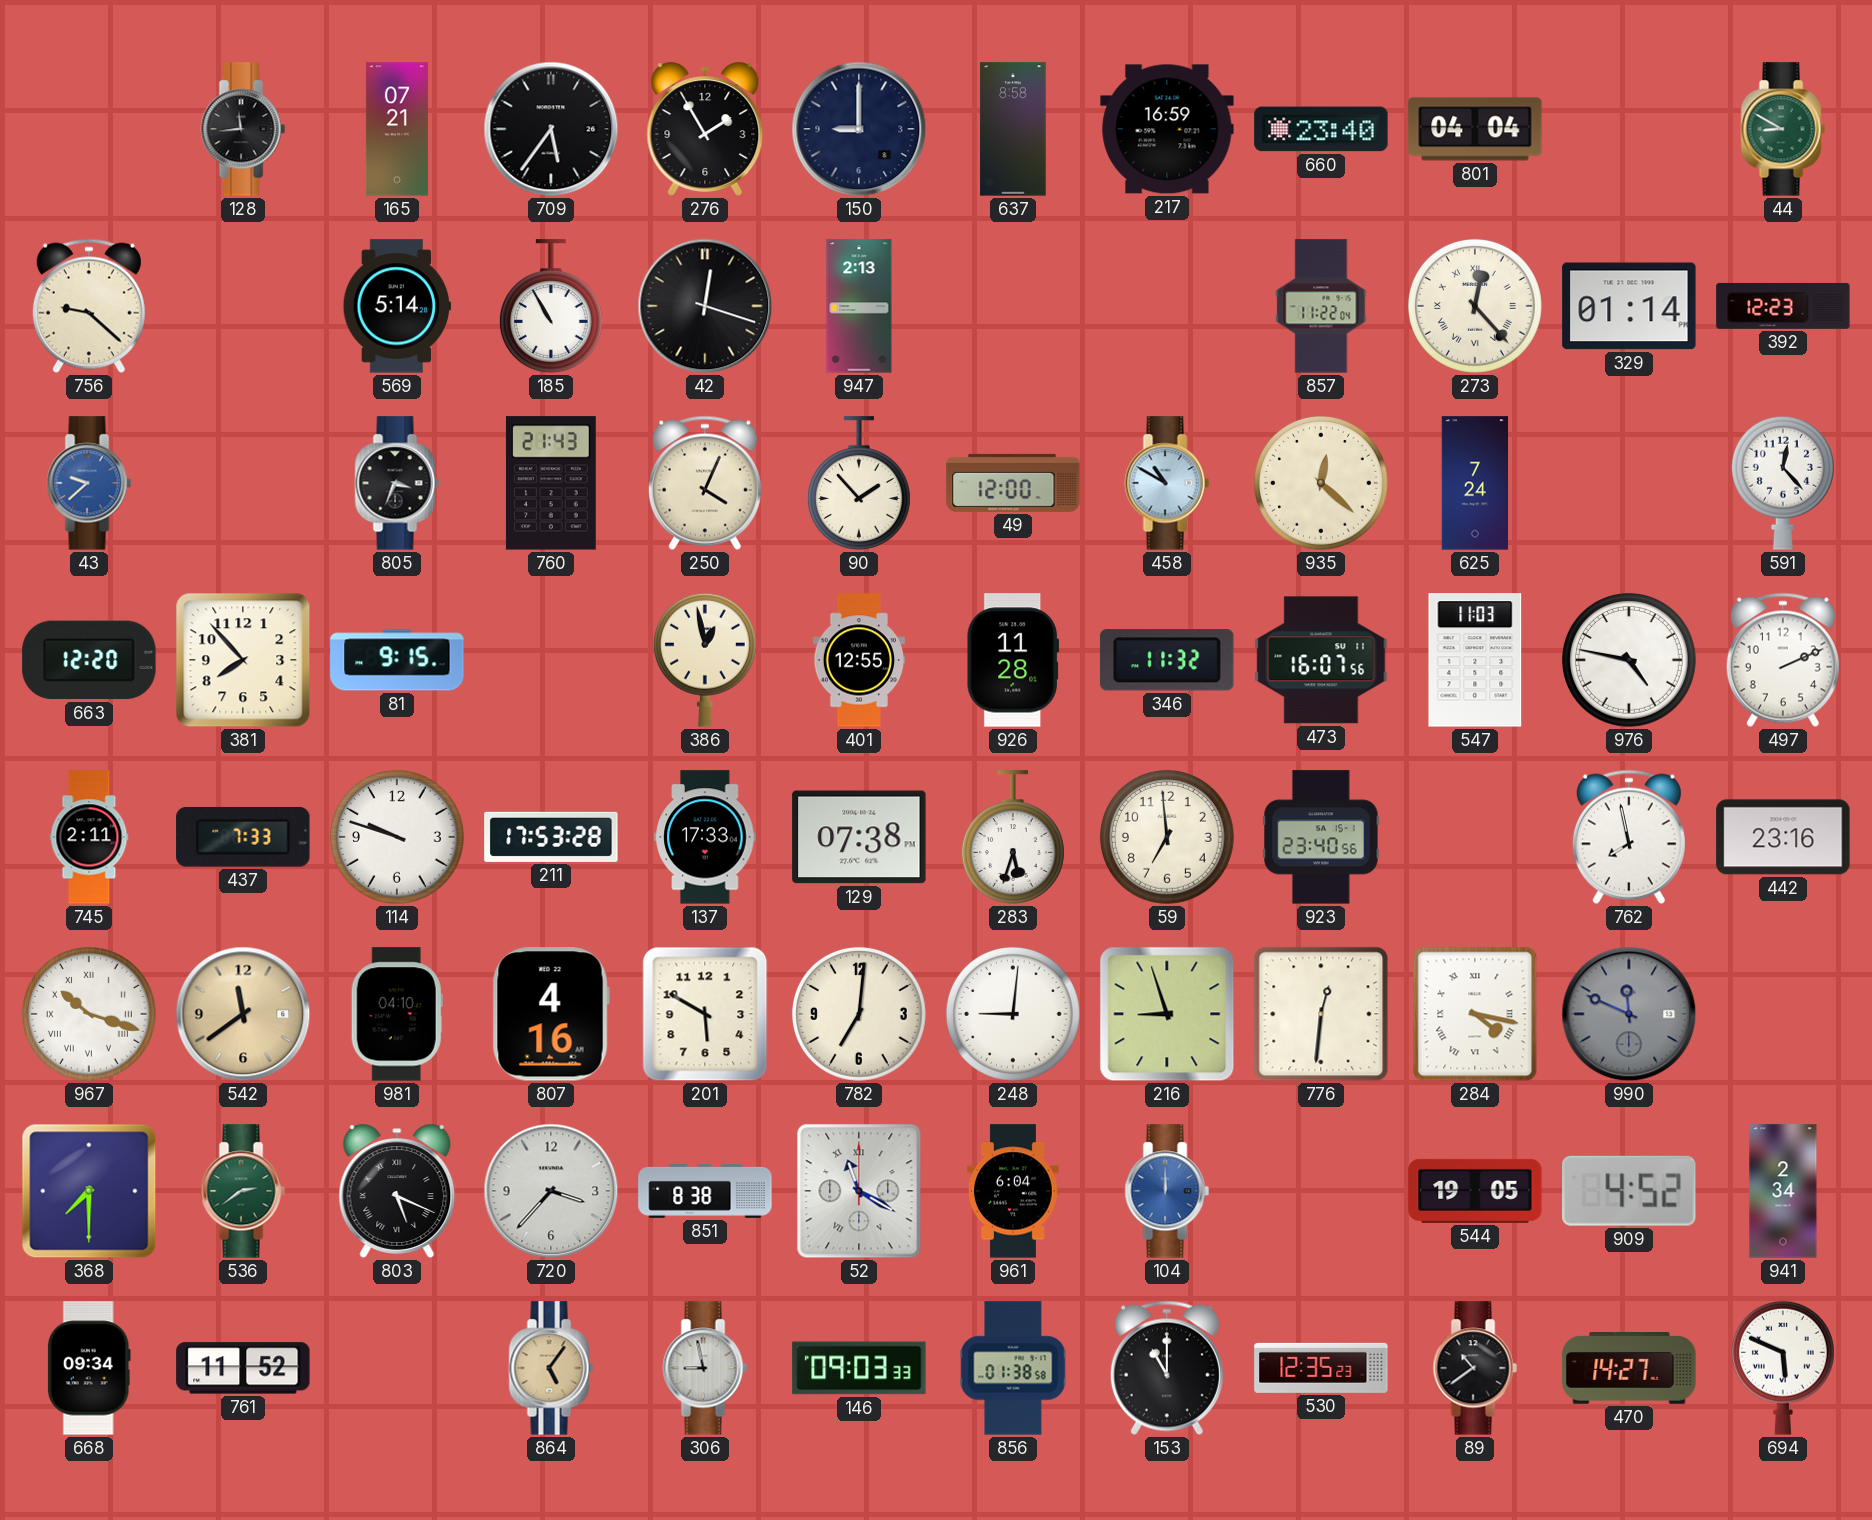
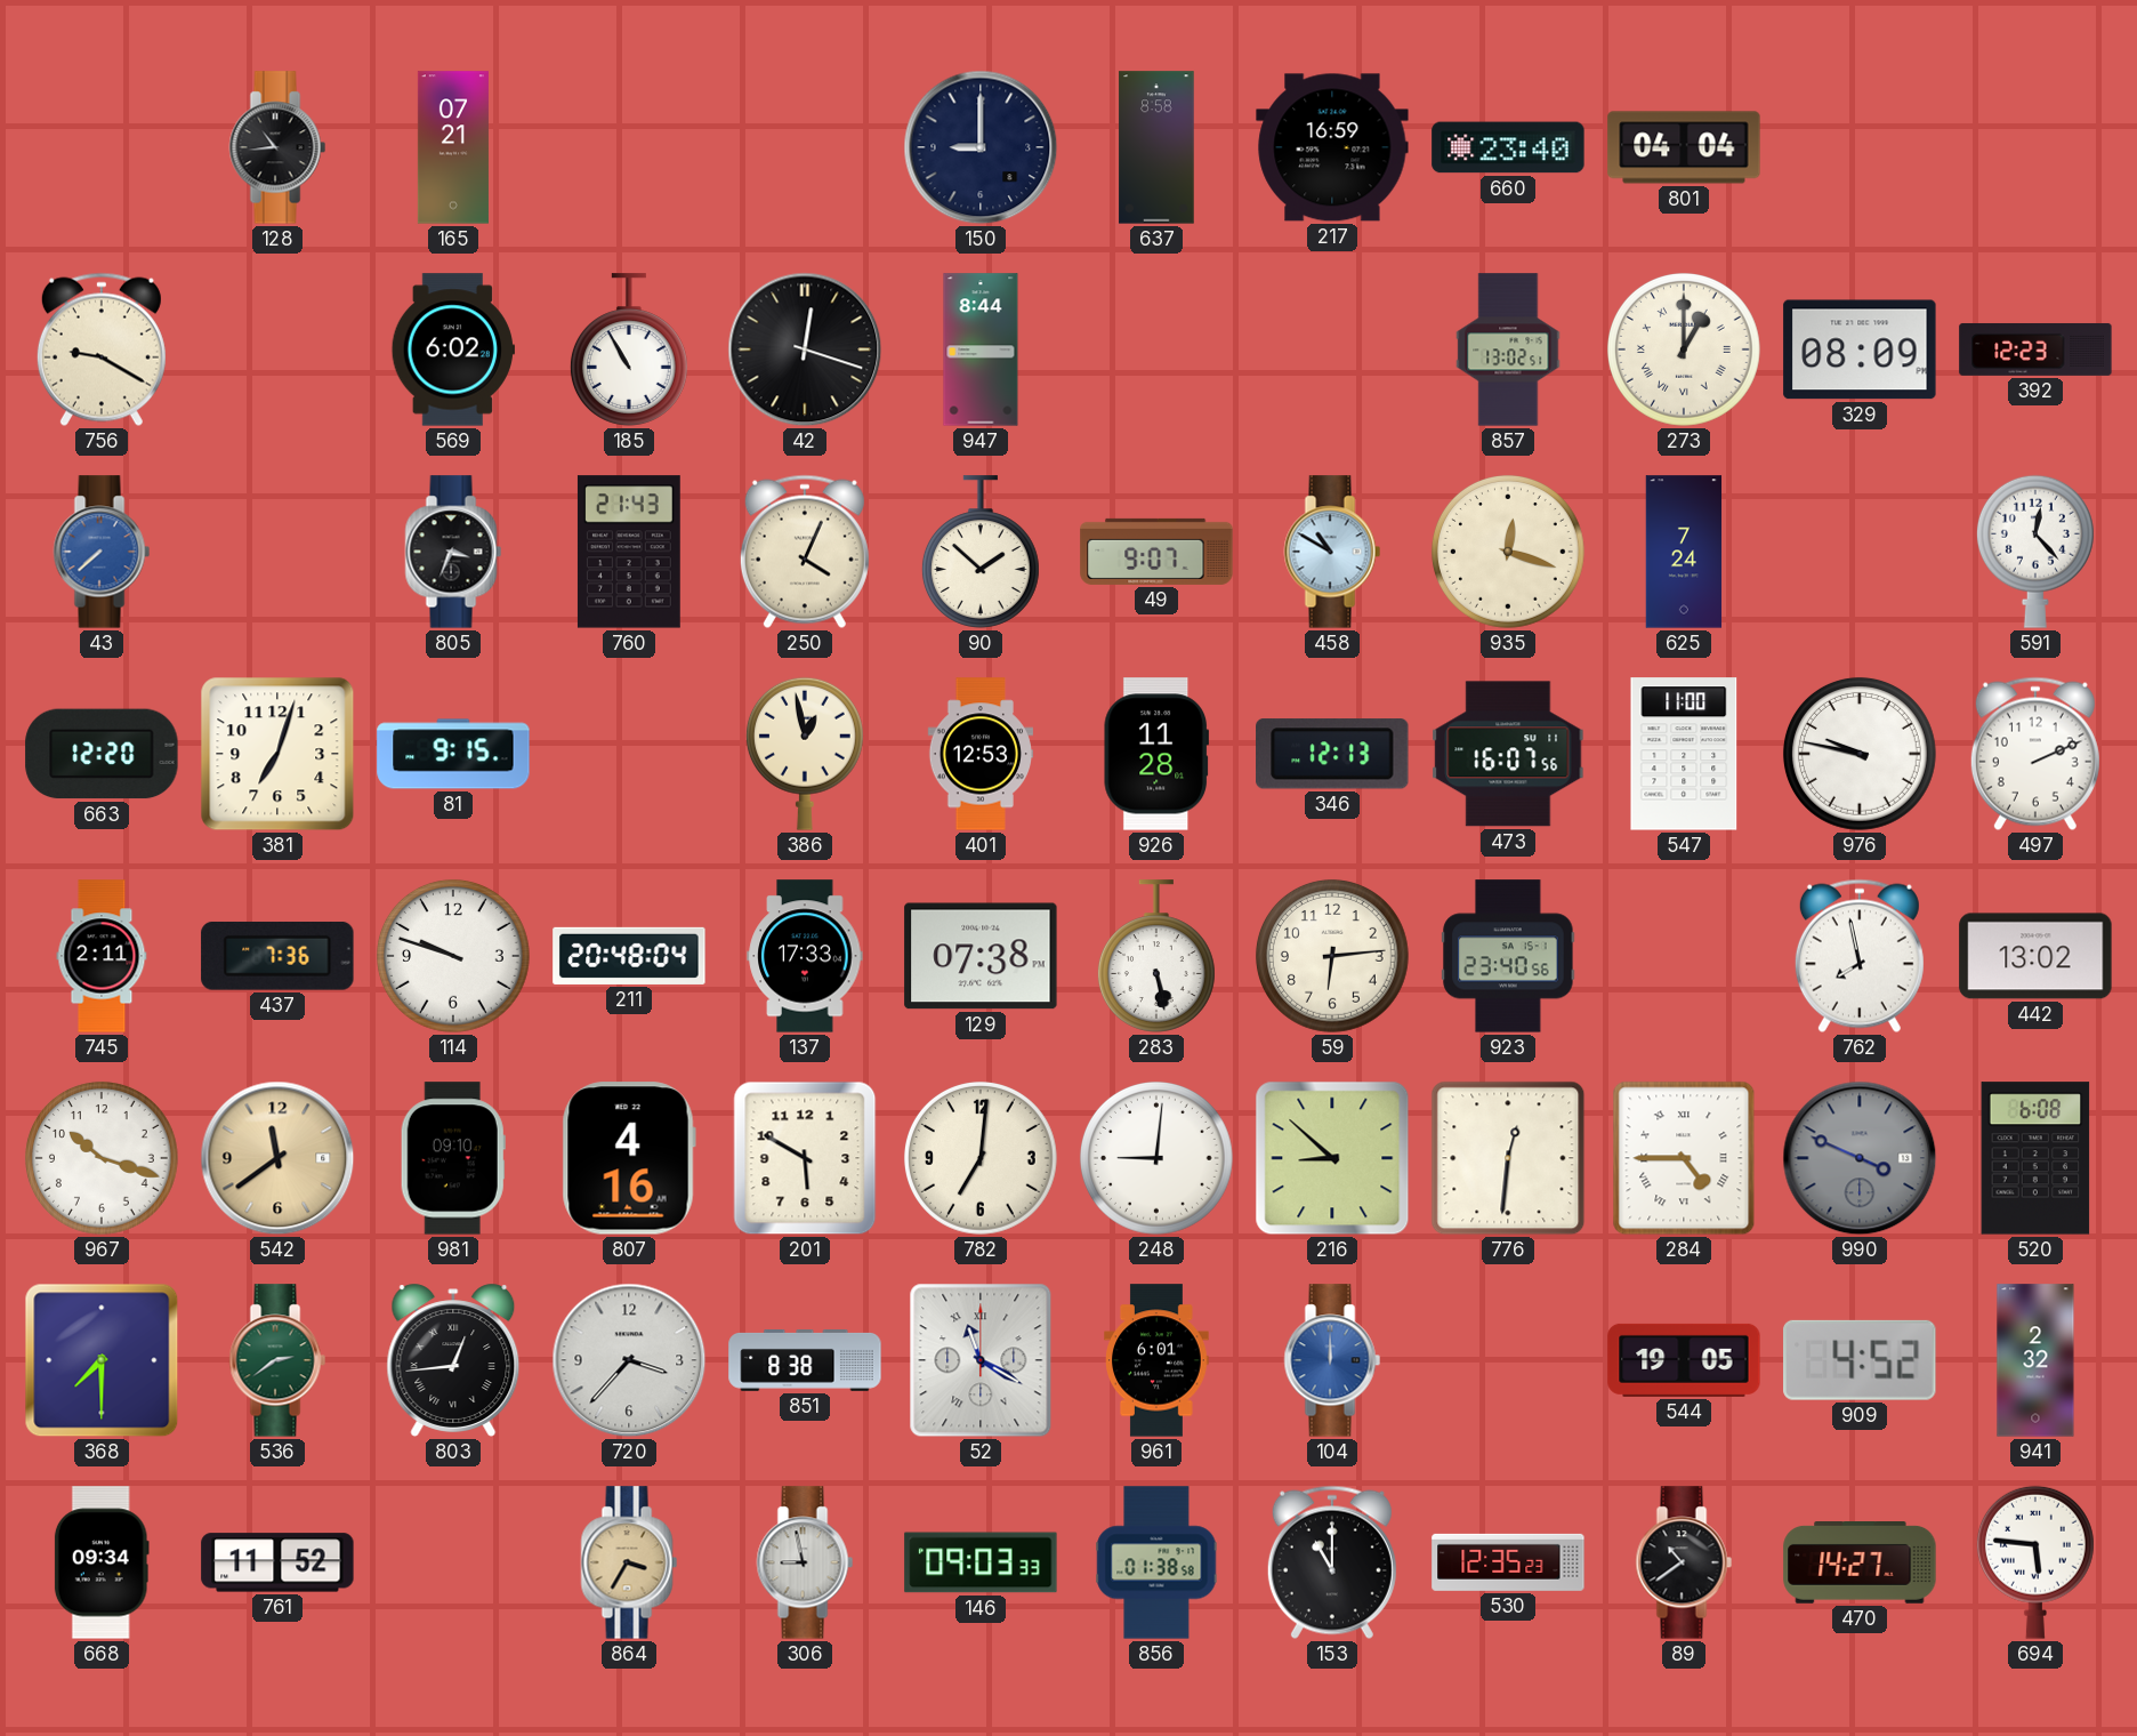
128: 11:44 -> 10:44
709: 5:36 -> none
276: 1:55 -> none
44: 8:50 -> none
756: 9:22 -> 9:20
569: 5:14 -> 6:02
947: 2:13 -> 8:44
857: 11:22 -> 13:02
273: 12:23 -> 1:00
329: 01:14 -> 08:09
43: 9:38 -> 7:38
90: 1:53 -> 1:52
49: 12:00 -> 9:07
935: 12:22 -> 12:18
381: 7:53 -> 7:03
401: 12:55 -> 12:53
346: 11:32 -> 12:13
547: 11:03 -> 11:00
976: 4:47 -> 9:47
437: 7:33 -> 7:36
211: 17:53 -> 20:48
283: 5:33 -> 5:28
59: 6:59 -> 6:14
442: 23:16 -> 13:02
967 numerals: Roman -> Arabic
981: 04:10 -> 09:10
216: 8:57 -> 8:52
284: 4:17 -> 4:45
990: 11:49 -> 3:49
520: none -> 6:08
803: 5:19 -> 12:44
961: 6:04 -> 6:01
941: 2:34 -> 2:32
864: 5:06 -> 3:35
694: 5:49 -> 5:46
